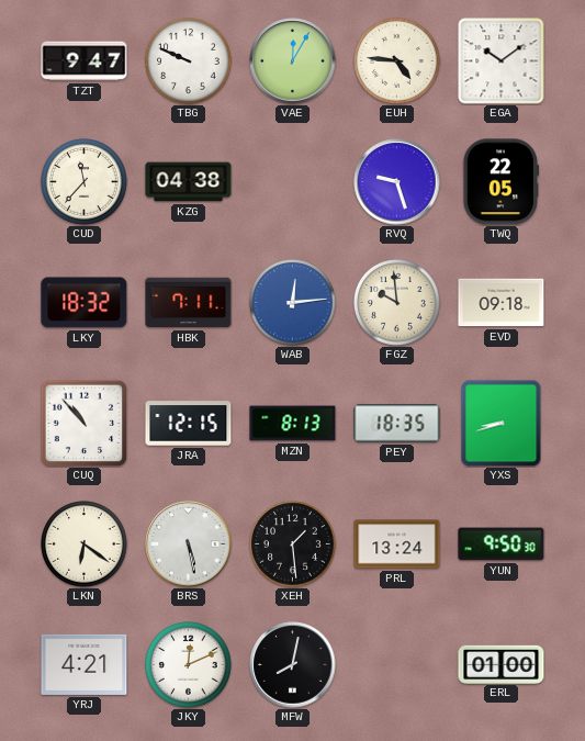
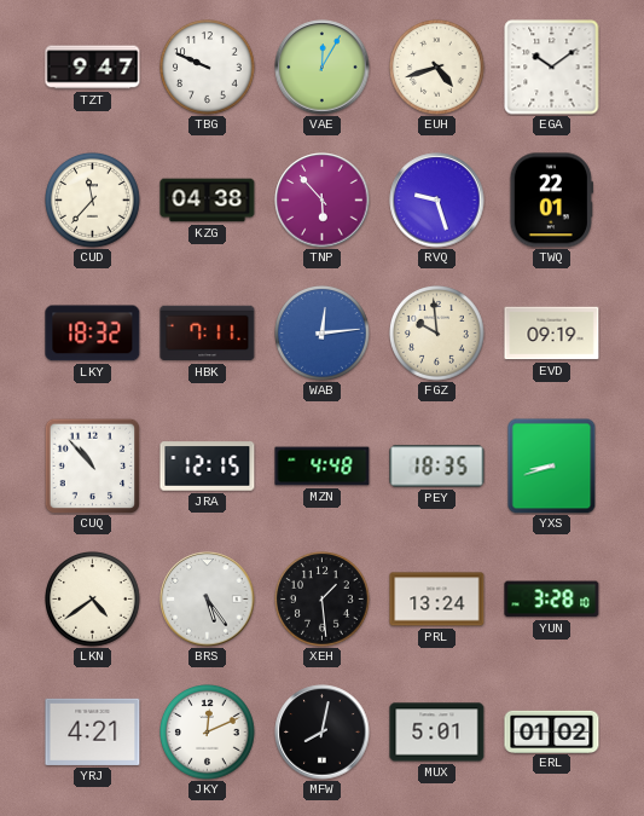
EUH: 4:46 -> 4:42
TNP: none -> 5:53
TWQ: 22:05 -> 22:01
EVD: 09:18 -> 09:19
MZN: 8:13 -> 4:48
LKN: 6:21 -> 4:39
BRS: 5:28 -> 5:24
YUN: 9:50 -> 3:28
MUX: none -> 5:01
ERL: 01:00 -> 01:02
